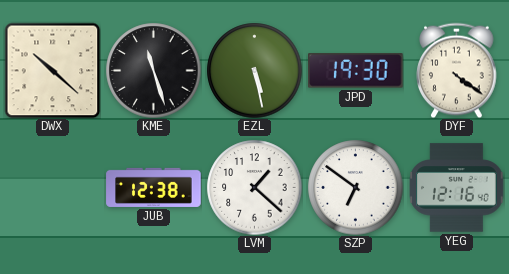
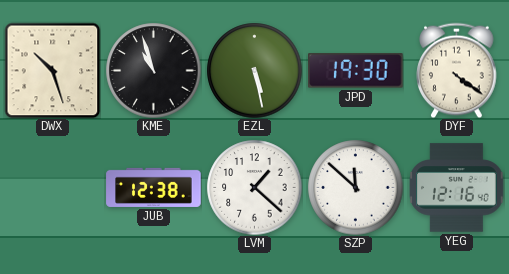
DWX: 10:22 -> 10:27
KME: 11:27 -> 10:57
SZP: 6:51 -> 11:52
